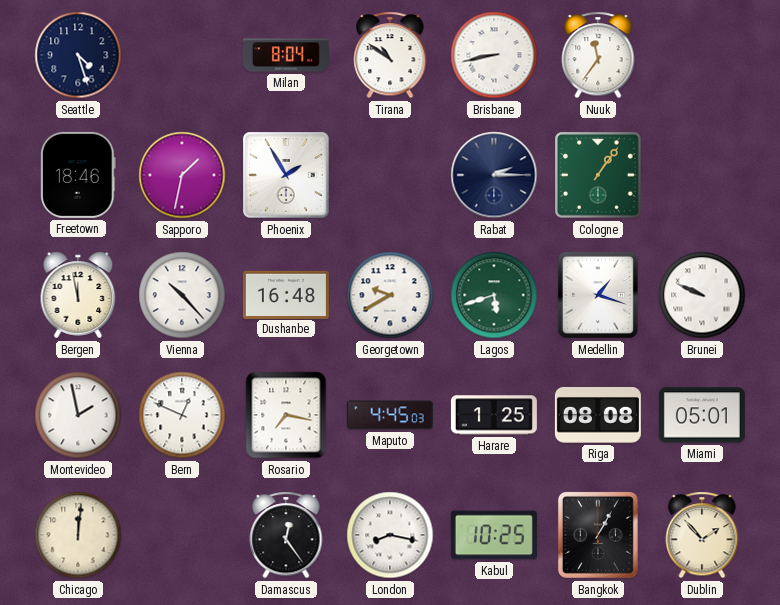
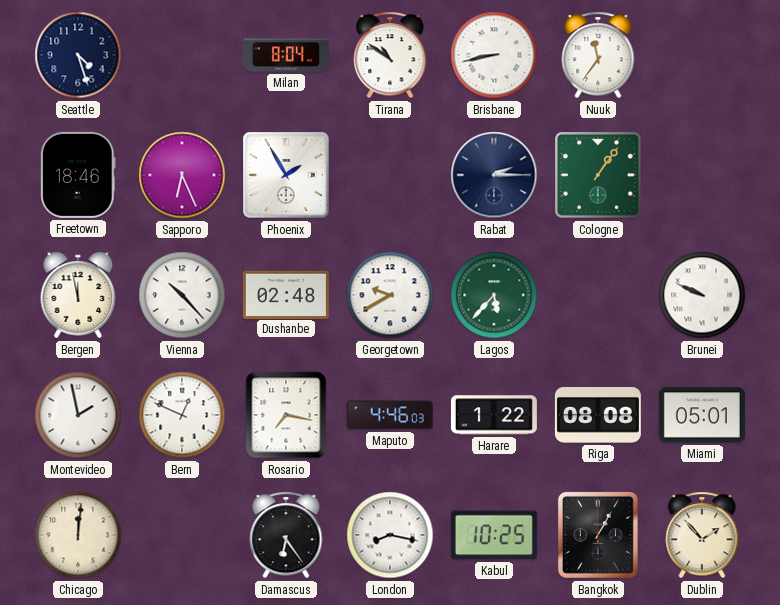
Sapporo: 1:32 -> 6:26
Dushanbe: 16:48 -> 02:48
Lagos: 5:42 -> 5:37
Medellin: 1:18 -> none
Maputo: 4:45 -> 4:46
Harare: 1:25 -> 1:22
Damascus: 12:24 -> 6:24
